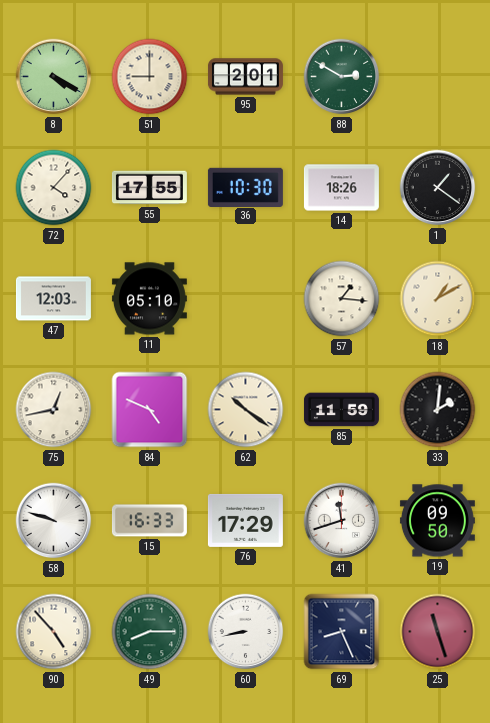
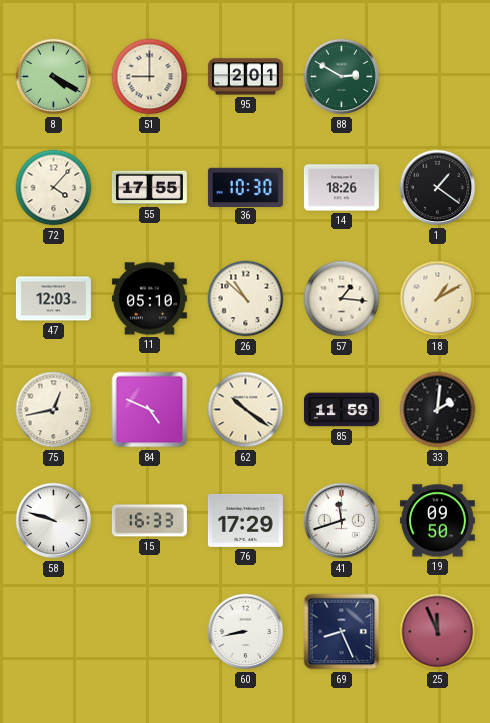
26: none -> 10:52
90: 4:53 -> none
49: 8:15 -> none
25: 11:27 -> 11:56
